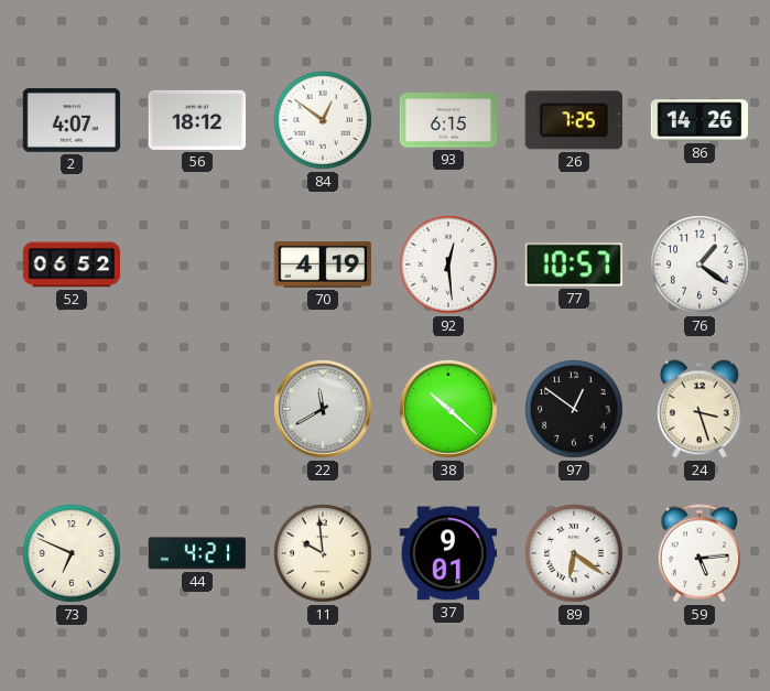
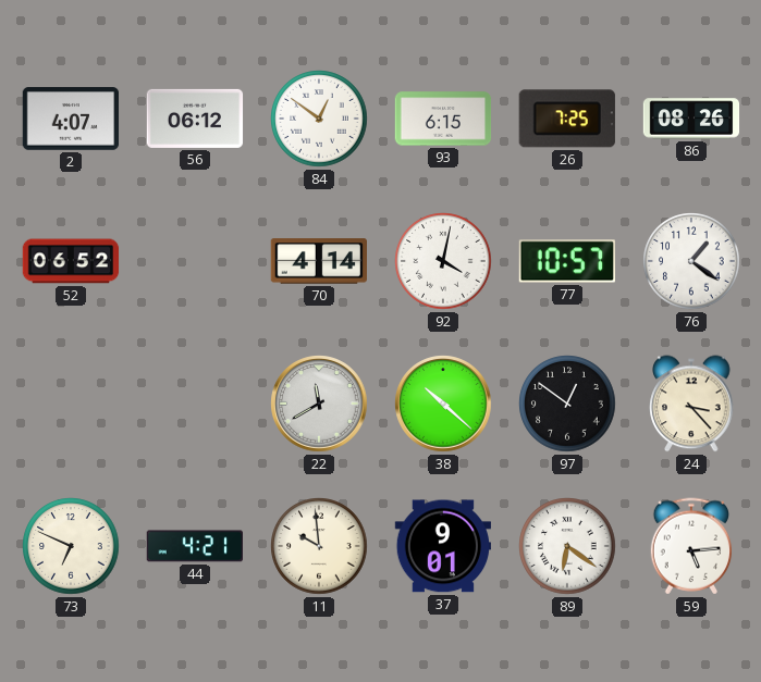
56: 18:12 -> 06:12
86: 14:26 -> 08:26
70: 4:19 -> 4:14
92: 12:29 -> 4:02
24: 3:27 -> 3:23
